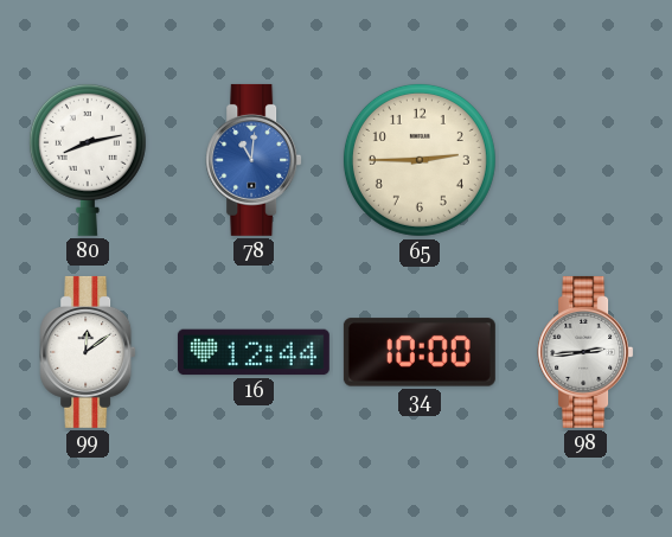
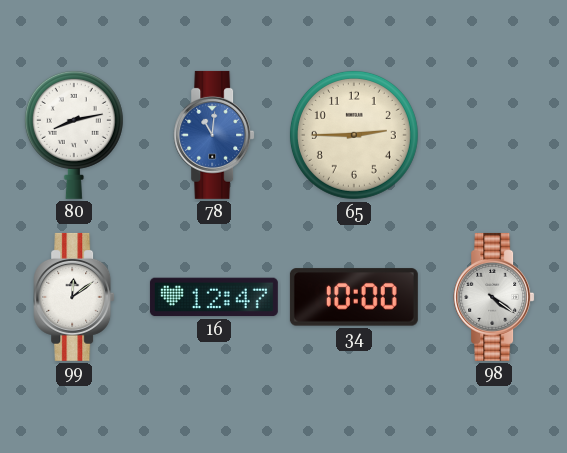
16: 12:44 -> 12:47
98: 2:44 -> 4:21
